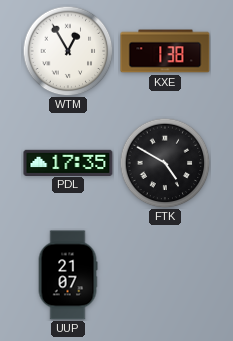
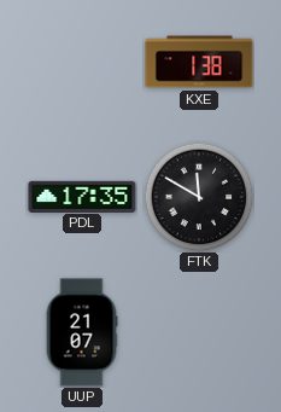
WTM: 12:55 -> none
FTK: 4:50 -> 11:50
